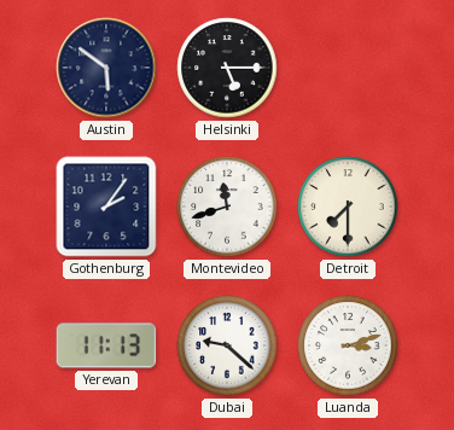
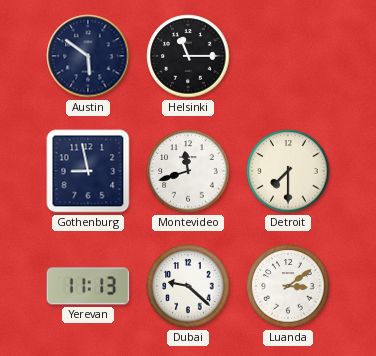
Helsinki: 5:15 -> 11:15
Gothenburg: 2:06 -> 8:58
Luanda: 3:12 -> 3:09
